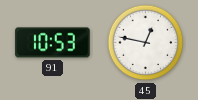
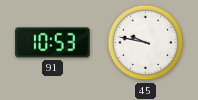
45: 12:47 -> 9:47
